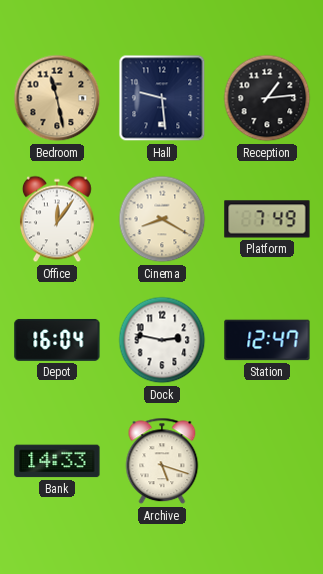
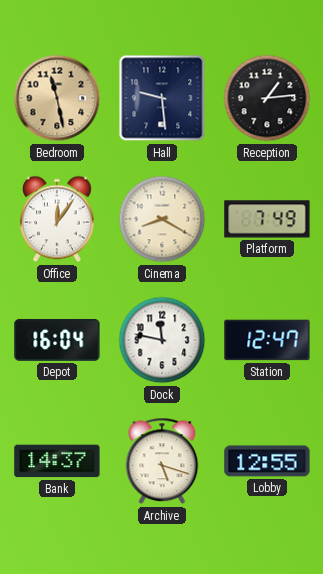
Dock: 2:47 -> 11:47
Bank: 14:33 -> 14:37
Lobby: none -> 12:55
